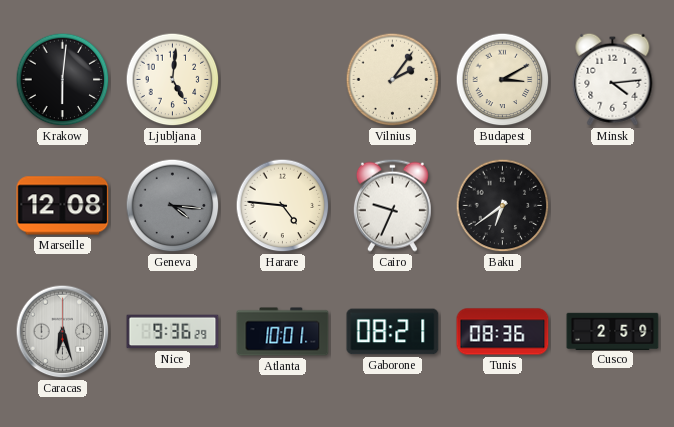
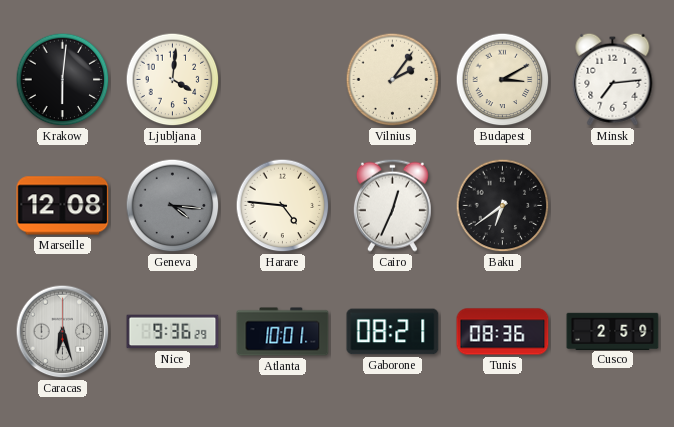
Ljubljana: 5:01 -> 4:01
Minsk: 4:14 -> 7:14
Cairo: 9:34 -> 12:34
